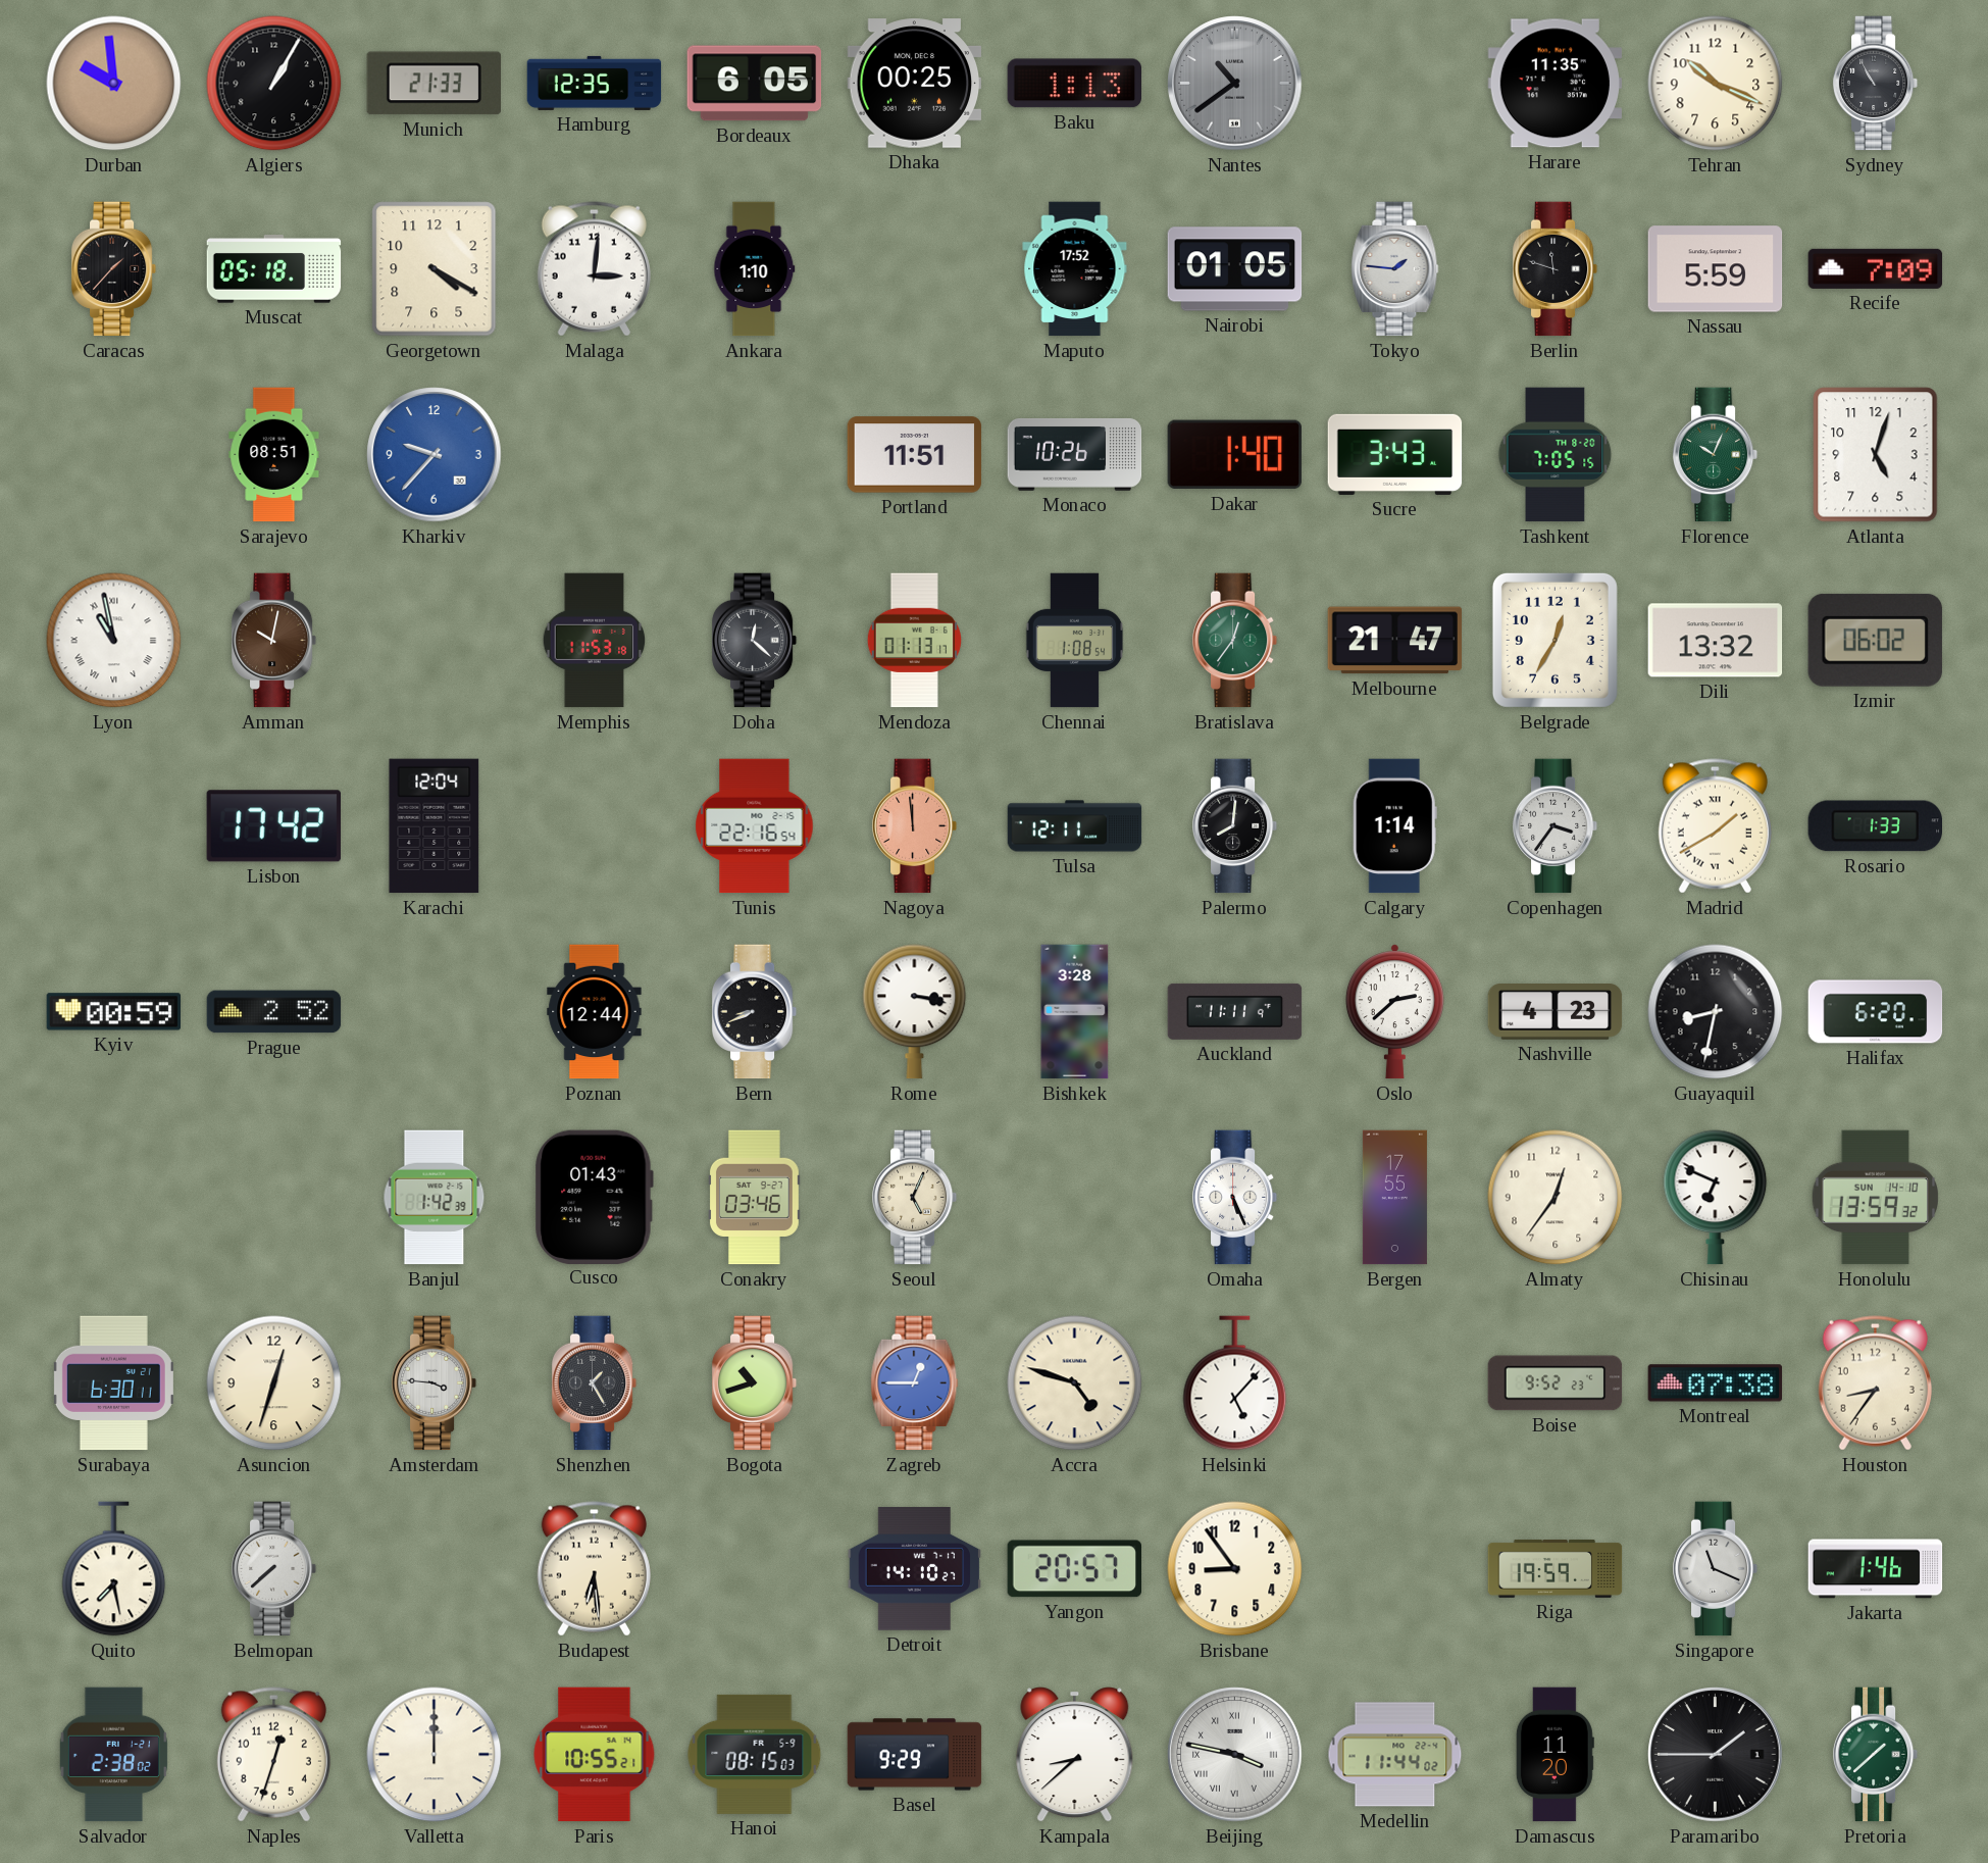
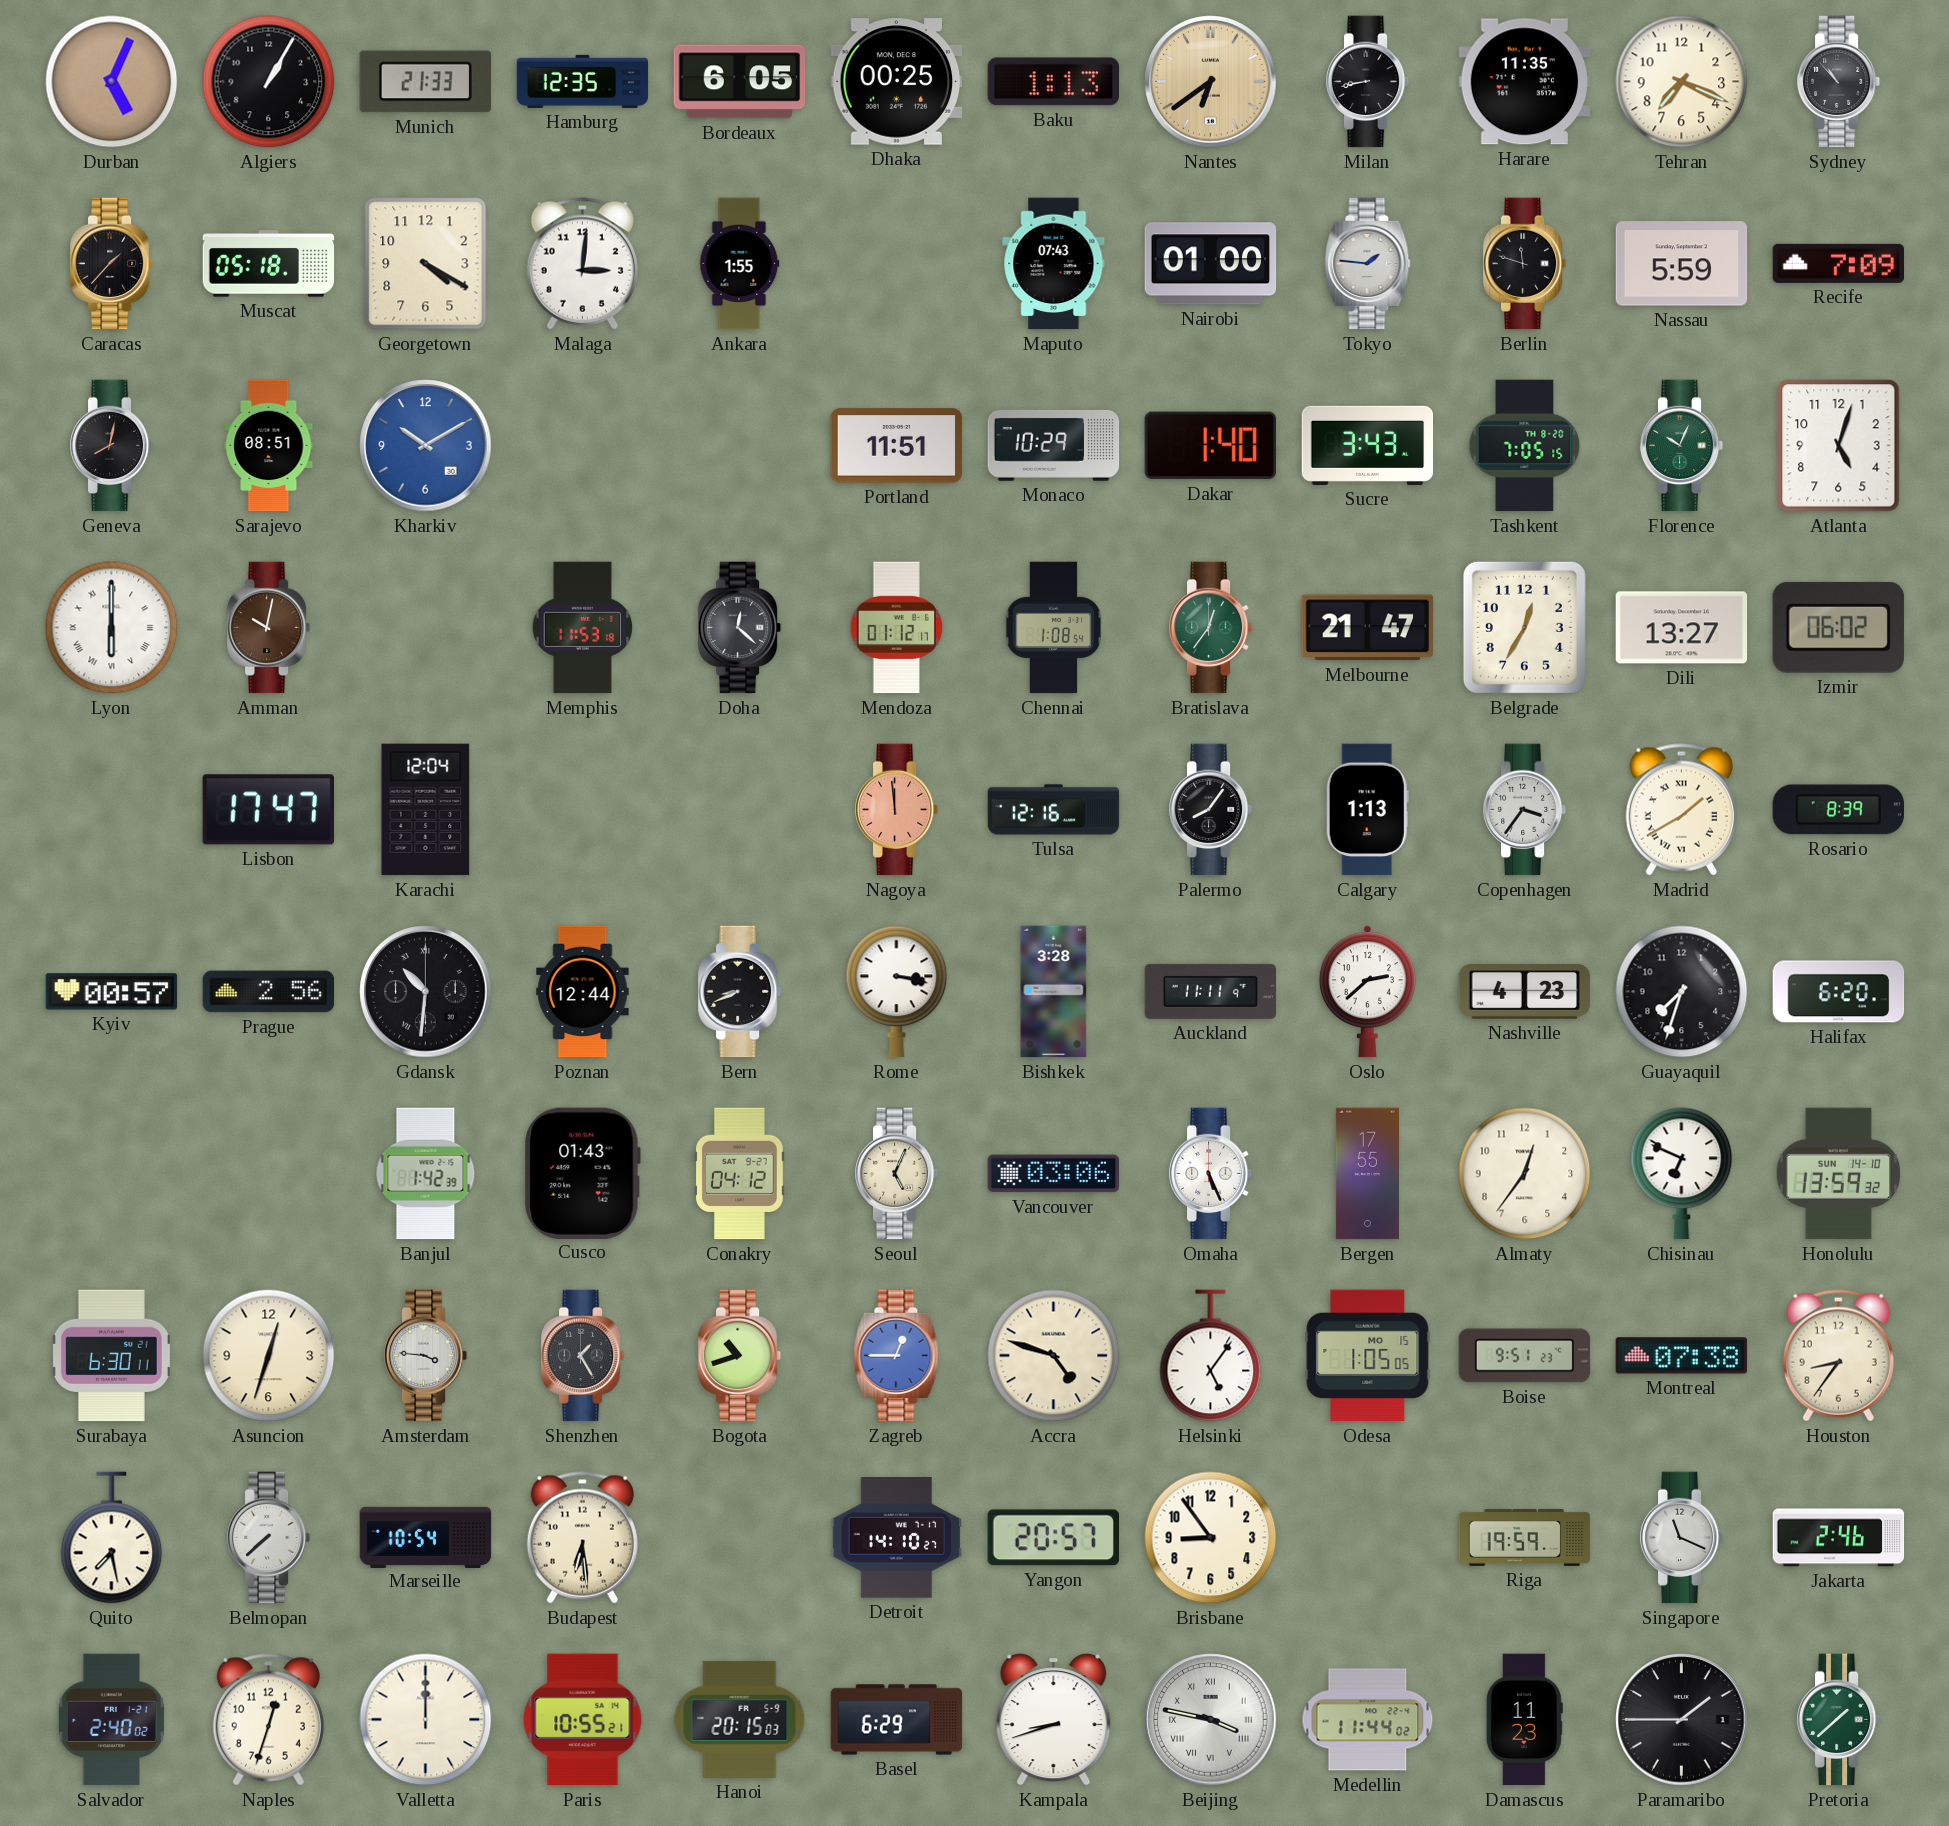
Durban: 9:59 -> 5:04
Nantes: 10:39 -> 6:39
Nantes dial: grey -> champagne
Milan: none -> 8:43
Tehran: 10:19 -> 7:19
Sydney: 10:55 -> 10:53
Ankara: 1:10 -> 1:55
Maputo: 17:52 -> 07:43
Nairobi: 01:05 -> 01:00
Geneva: none -> 8:02
Kharkiv: 9:37 -> 10:10
Monaco: 10:26 -> 10:29
Lyon: 10:58 -> 6:00
Mendoza: 01:13 -> 01:12
Dili: 13:32 -> 13:27
Lisbon: 17:42 -> 17:47
Tunis: 22:16 -> none
Tulsa: 12:11 -> 12:16
Palermo: 8:01 -> 8:06
Calgary: 1:14 -> 1:13
Rosario: 1:33 -> 8:39
Kyiv: 00:59 -> 00:57
Prague: 2:52 -> 2:56
Gdansk: none -> 10:31
Guayaquil: 8:32 -> 7:33
Conakry: 03:46 -> 04:12
Vancouver: none -> 03:06
Helsinki: 5:07 -> 5:06
Odesa: none -> 1:05
Boise: 9:52 -> 9:51
Marseille: none -> 10:54
Jakarta: 1:46 -> 2:46
Salvador: 2:38 -> 2:40
Hanoi: 08:15 -> 20:15
Basel: 9:29 -> 6:29
Kampala: 8:38 -> 8:42
Damascus: 11:20 -> 11:23
